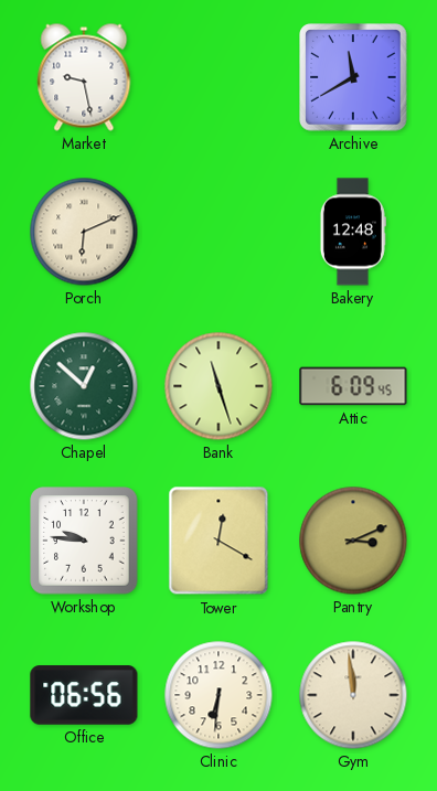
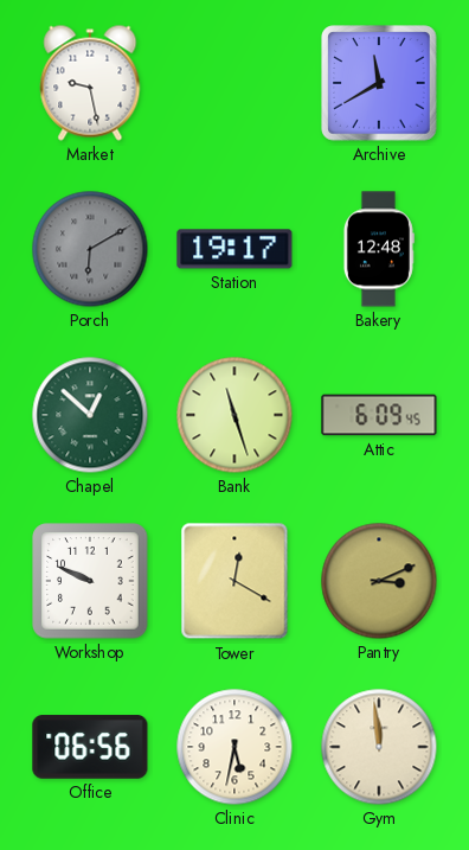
Porch: 6:11 -> 6:10
Porch dial: cream -> grey
Station: none -> 19:17
Workshop: 9:46 -> 9:49
Clinic: 6:31 -> 5:32
